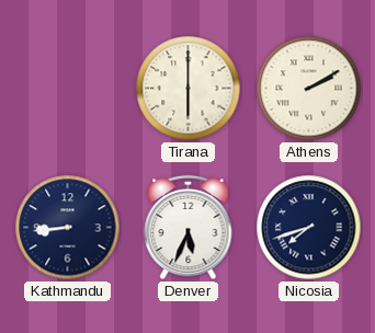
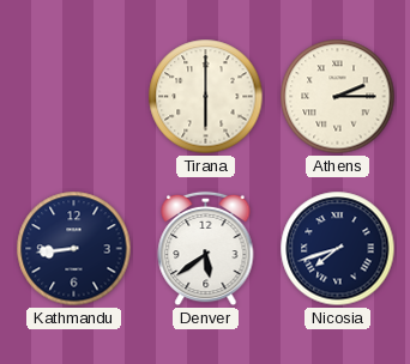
Athens: 2:10 -> 2:15
Denver: 5:34 -> 5:39
